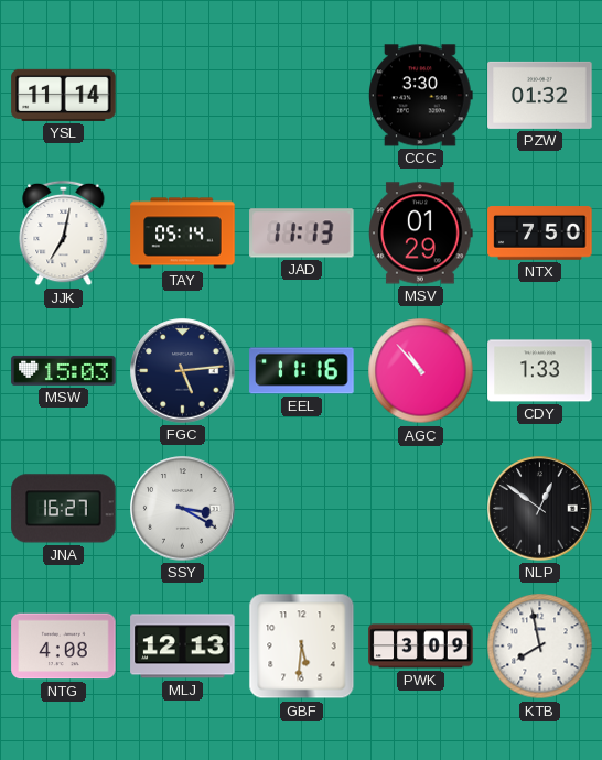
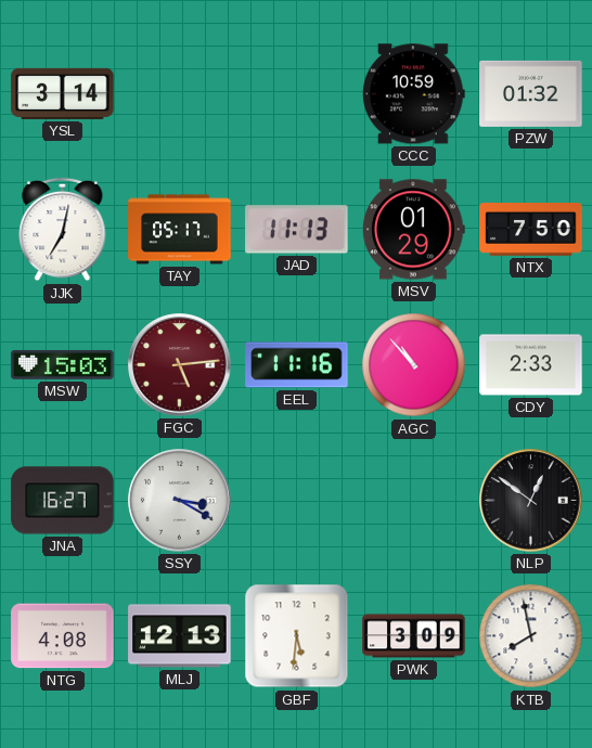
YSL: 11:14 -> 3:14
CCC: 3:30 -> 10:59
TAY: 05:14 -> 05:17
FGC dial: navy -> burgundy
CDY: 1:33 -> 2:33
